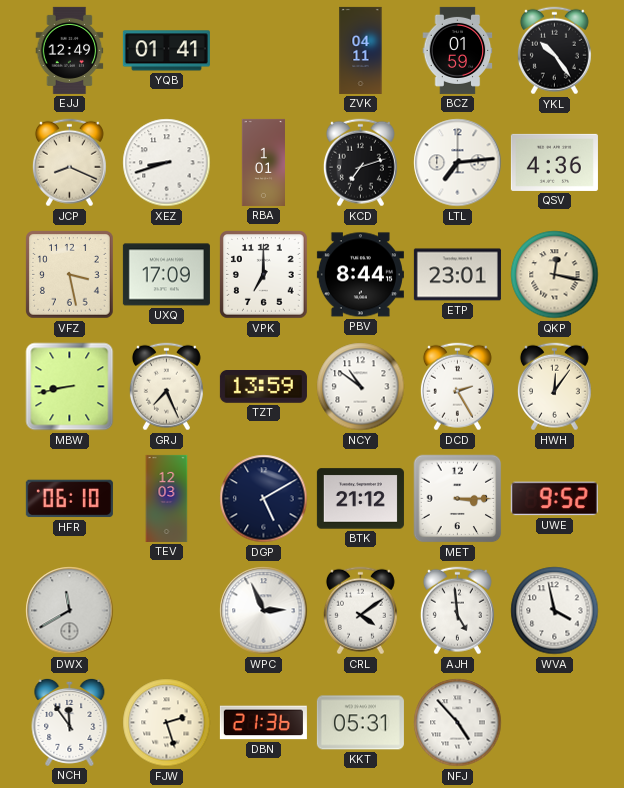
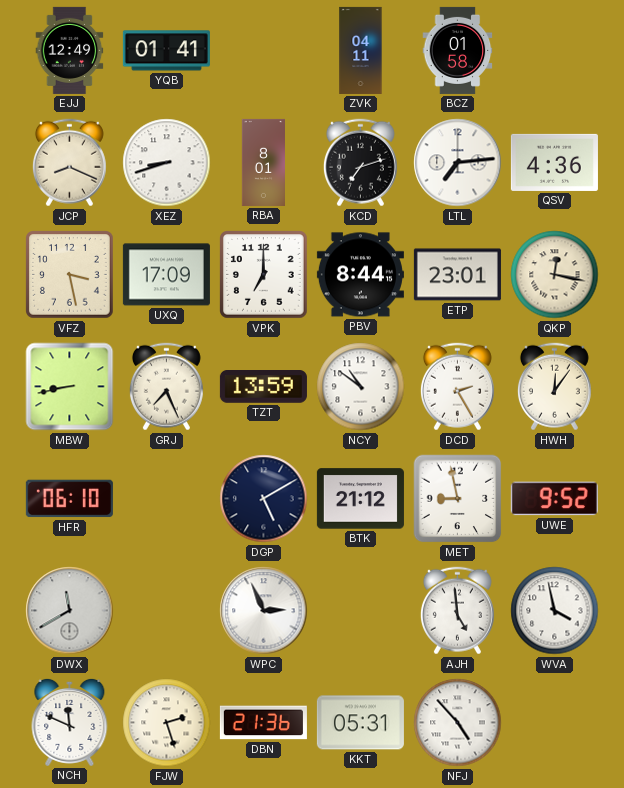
BCZ: 01:59 -> 01:58
YKL: 10:24 -> none
RBA: 1:01 -> 8:01
TEV: 12:03 -> none
MET: 3:15 -> 8:58
CRL: 4:09 -> none
NCH: 11:54 -> 11:49
